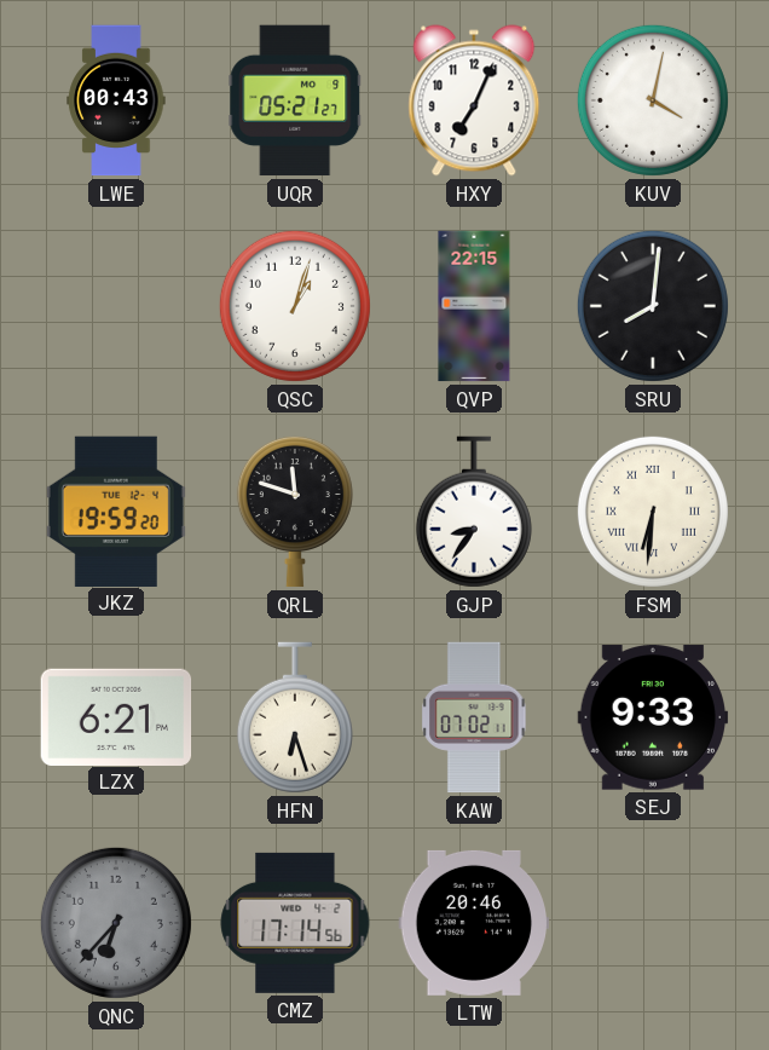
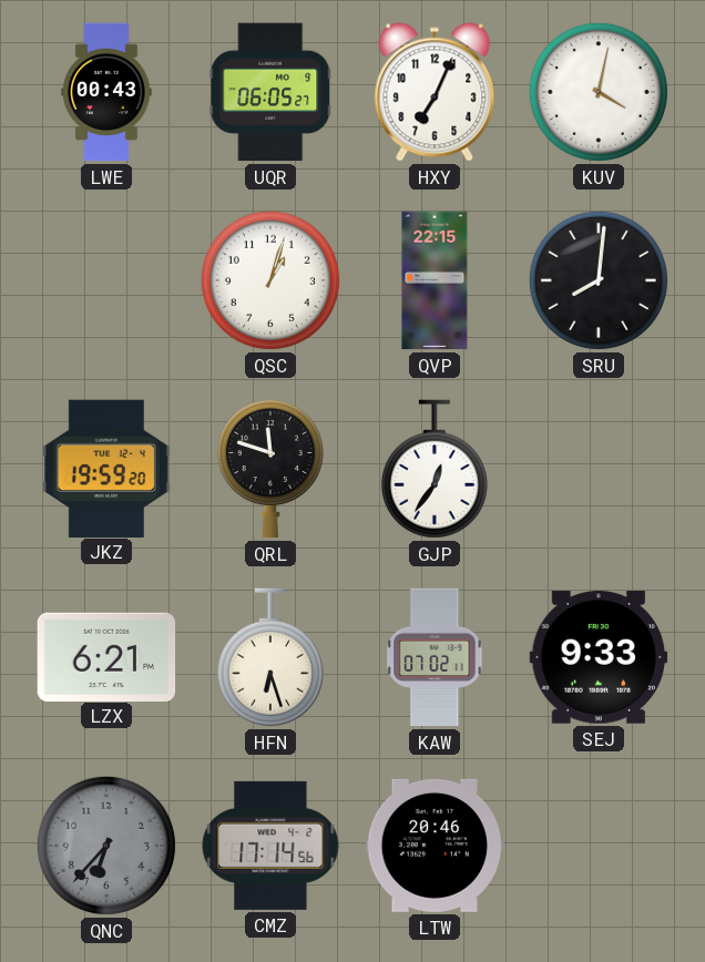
UQR: 05:21 -> 06:05
GJP: 8:36 -> 12:36
FSM: 6:31 -> none
